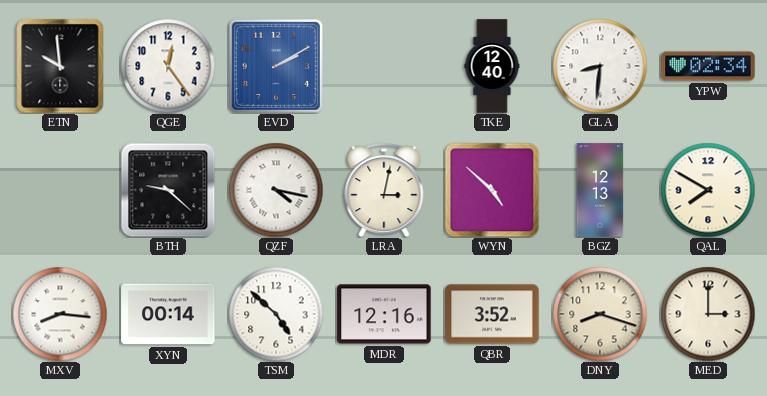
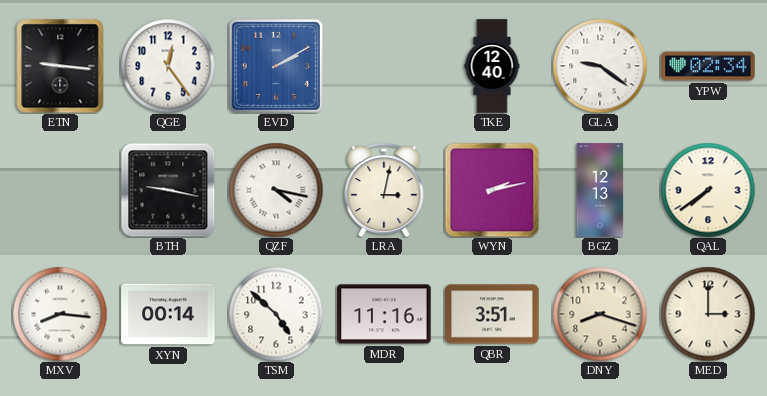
ETN: 9:59 -> 9:16
GLA: 8:31 -> 9:21
BTH: 9:22 -> 9:17
WYN: 4:52 -> 2:13
QAL: 7:50 -> 7:39
MDR: 12:16 -> 11:16
QBR: 3:52 -> 3:51
